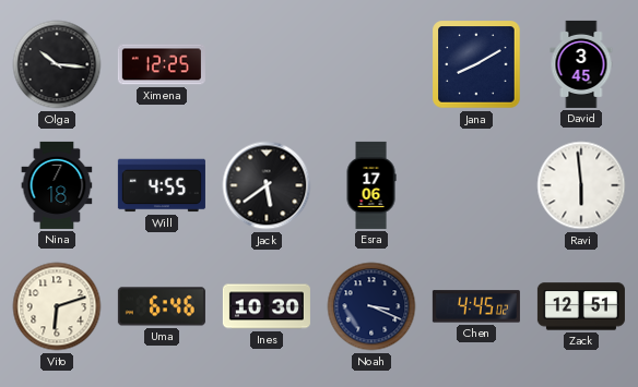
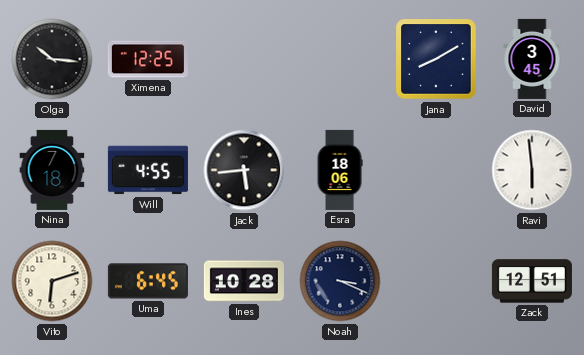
Jack: 5:39 -> 5:44
Esra: 17:06 -> 18:06
Uma: 6:46 -> 6:45
Ines: 10:30 -> 10:28
Chen: 4:45 -> none
